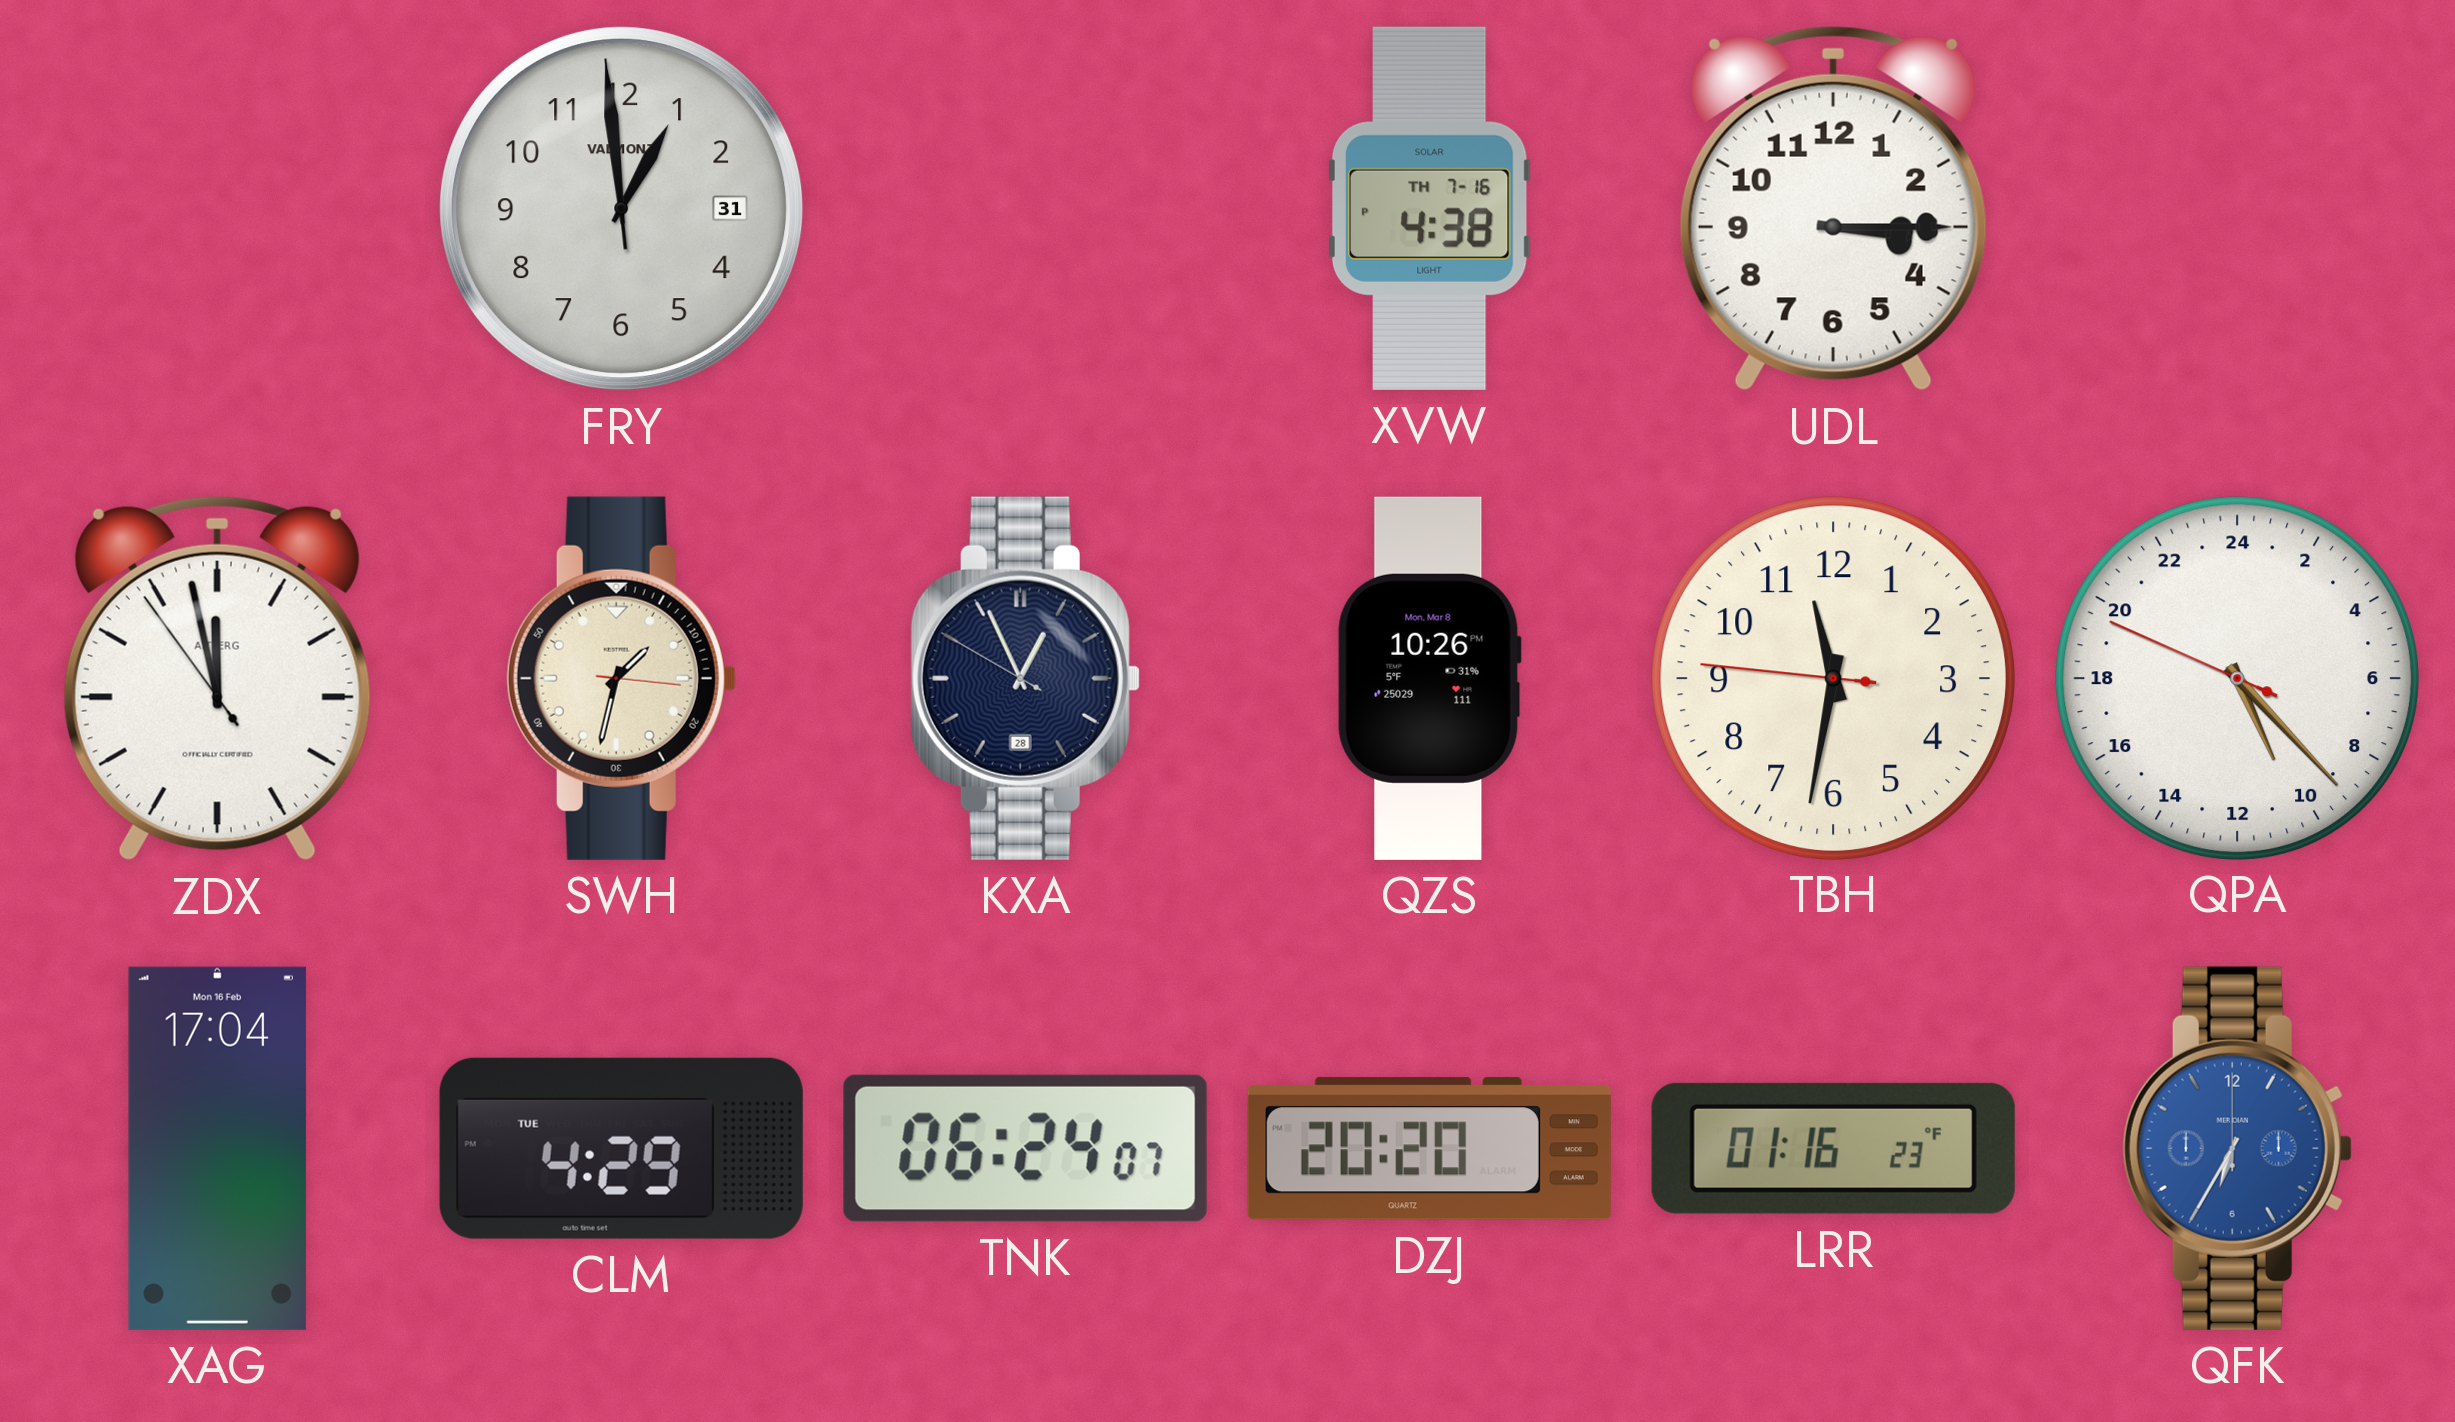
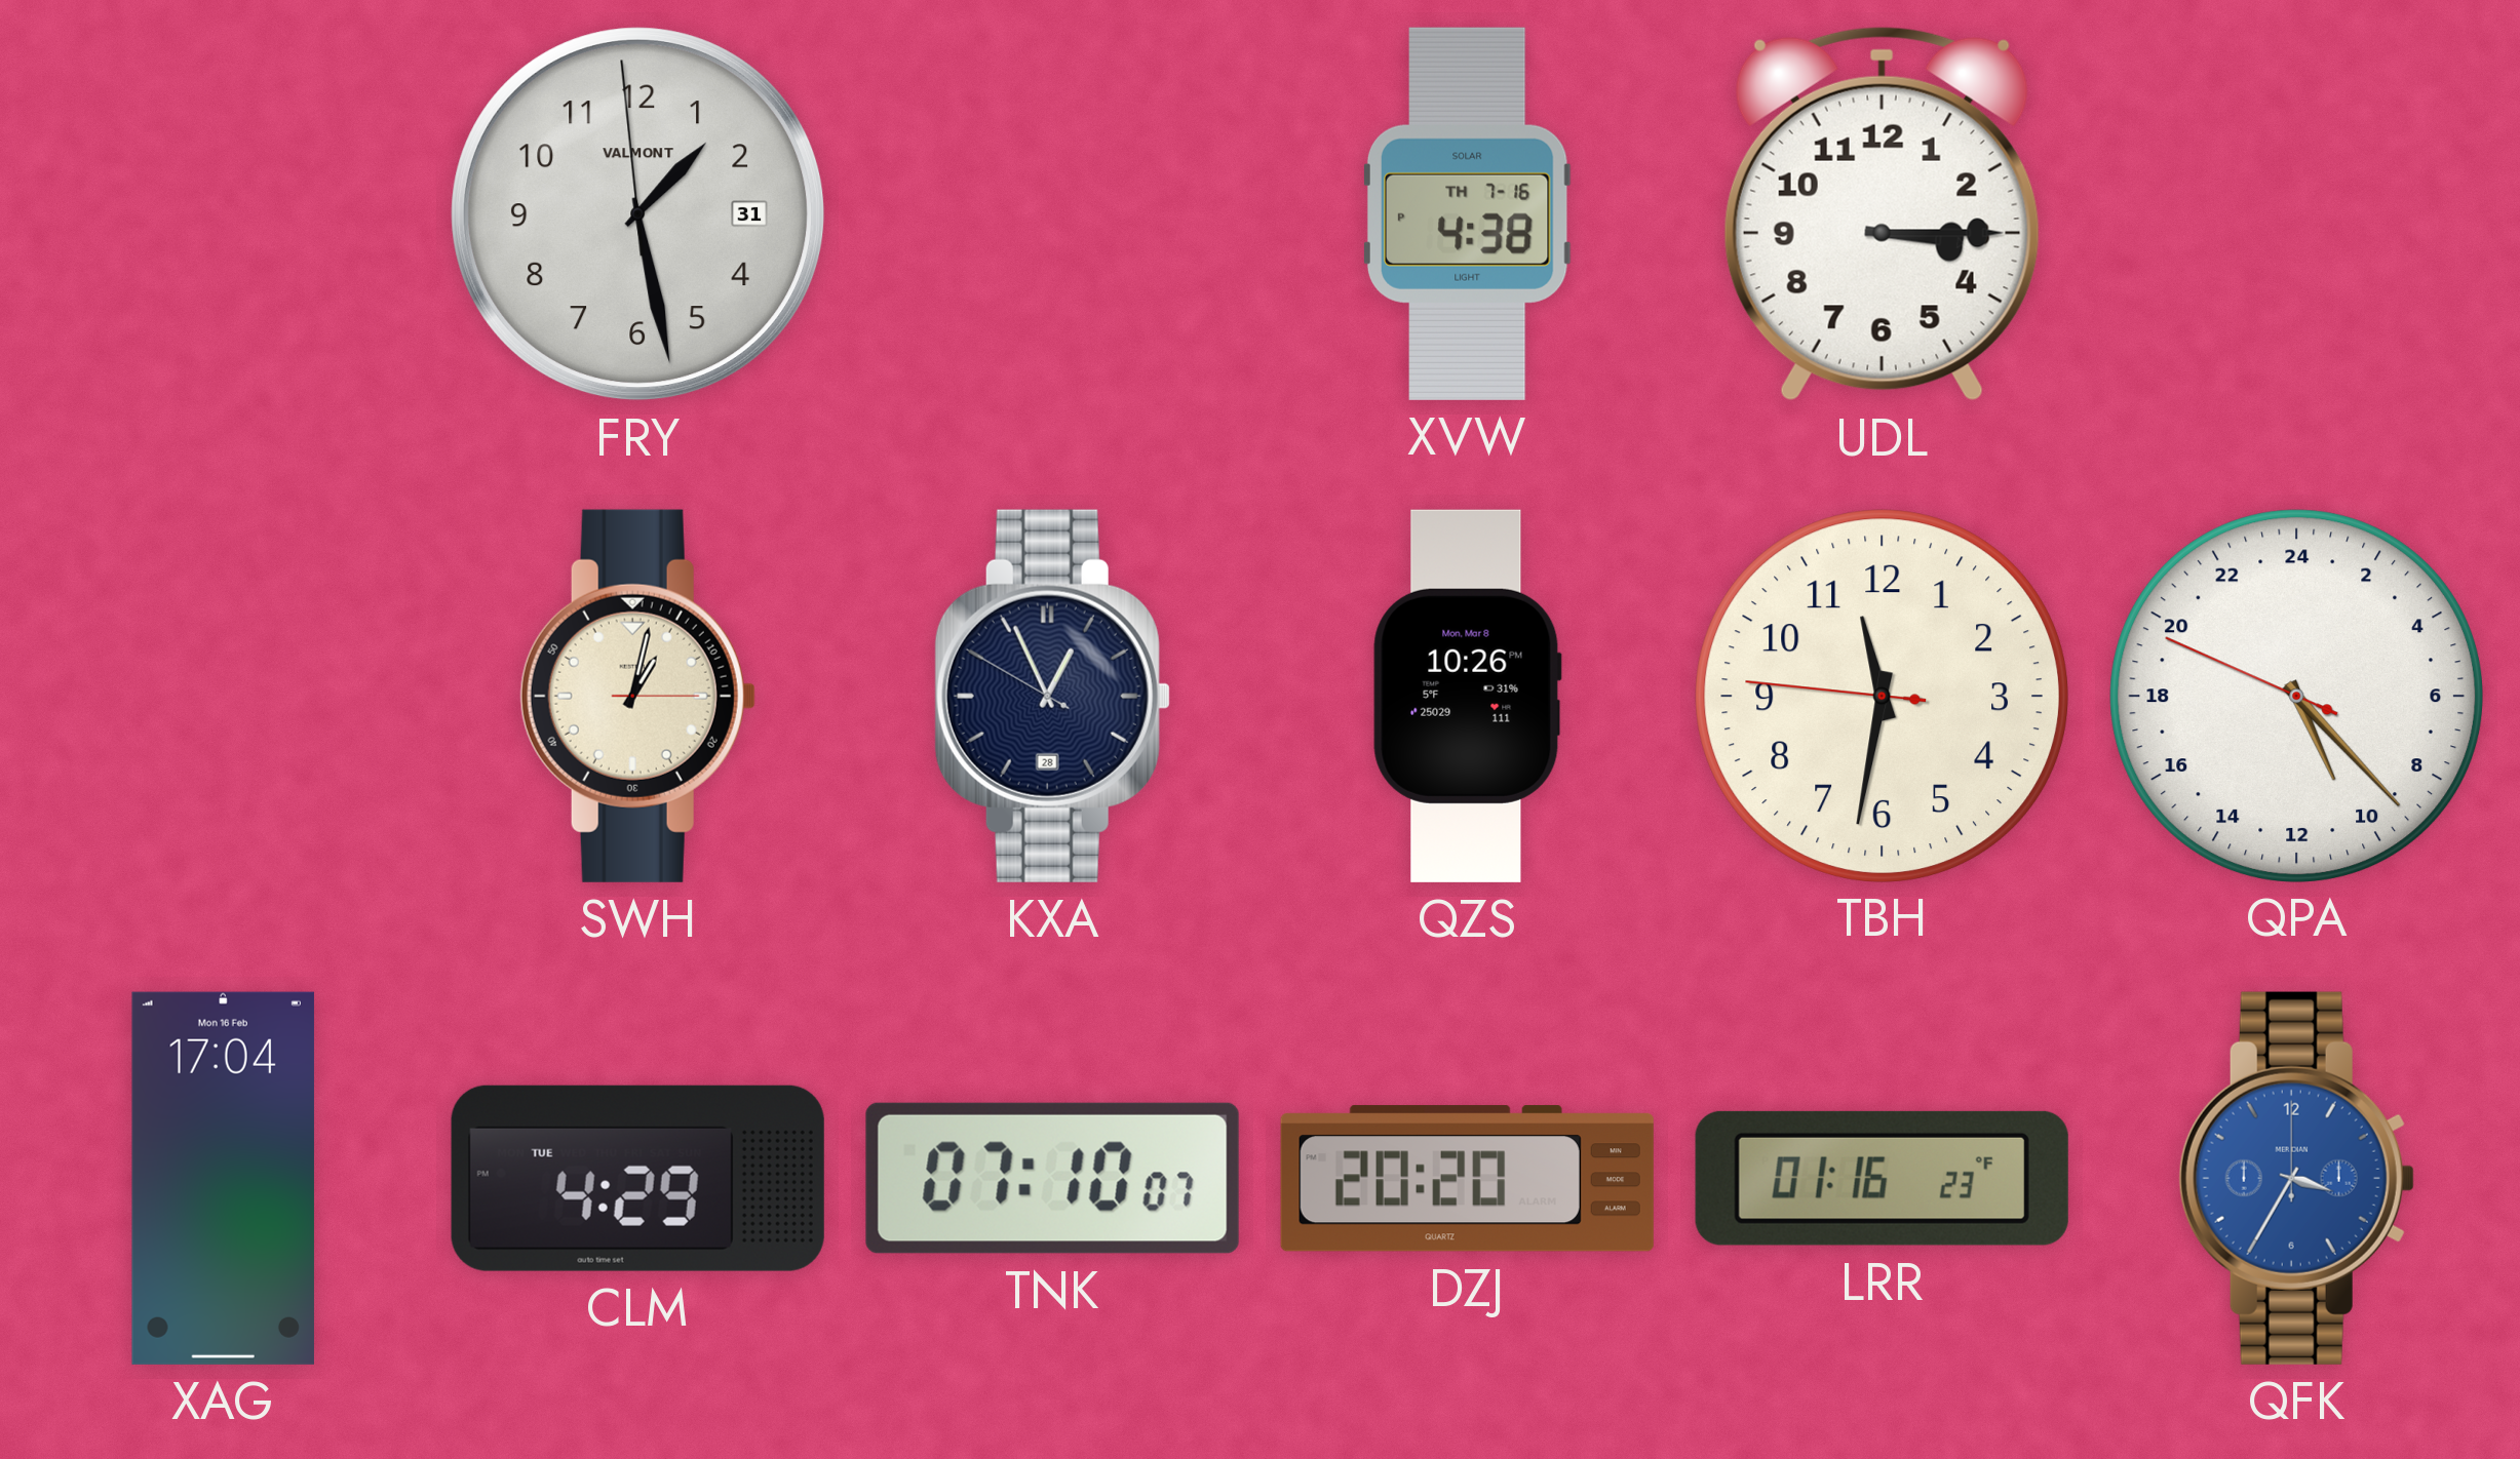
FRY: 12:58 -> 1:27
ZDX: 11:57 -> none
SWH: 1:32 -> 1:02
TNK: 06:24 -> 07:10
QFK: 6:35 -> 3:35
